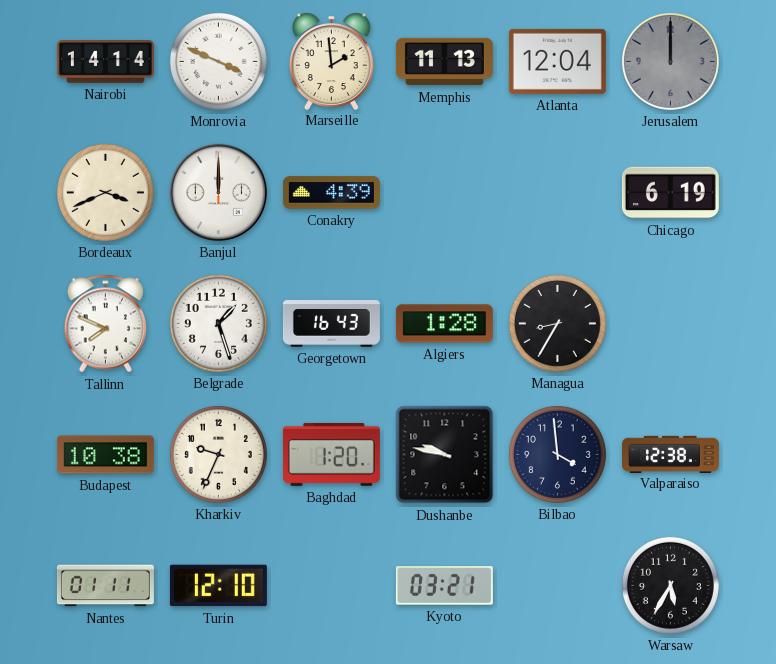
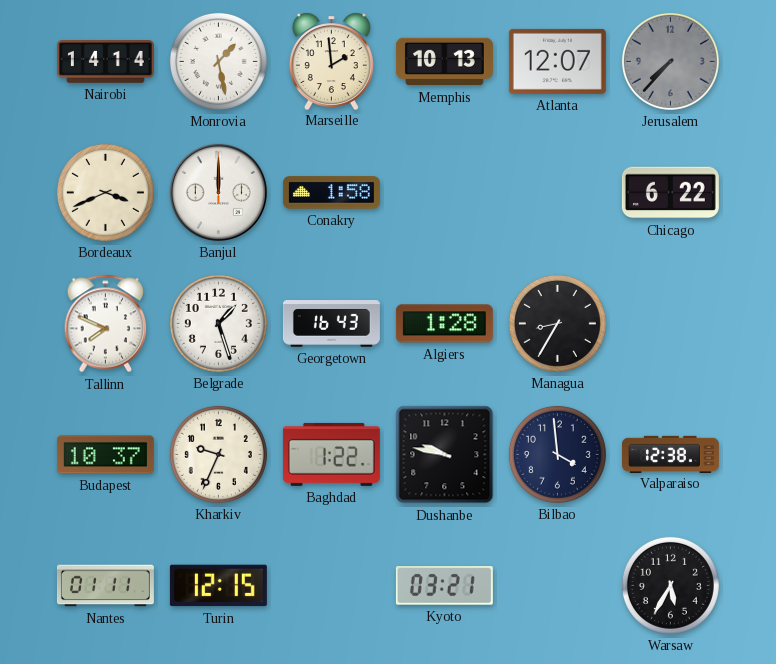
Monrovia: 3:49 -> 1:28
Memphis: 11:13 -> 10:13
Atlanta: 12:04 -> 12:07
Jerusalem: 12:00 -> 7:37
Conakry: 4:39 -> 1:58
Chicago: 6:19 -> 6:22
Budapest: 10:38 -> 10:37
Baghdad: 1:20 -> 1:22
Turin: 12:10 -> 12:15
